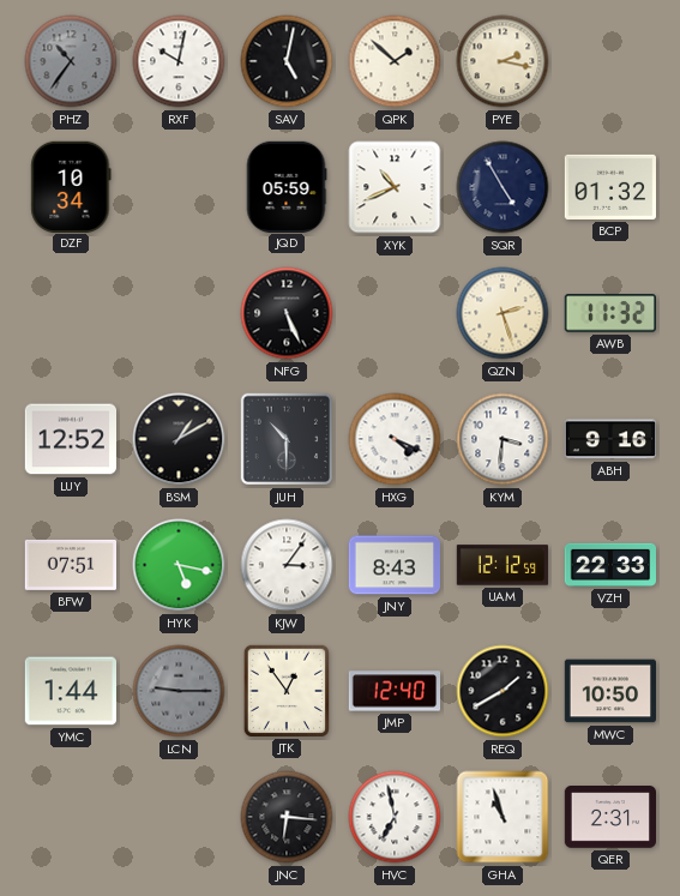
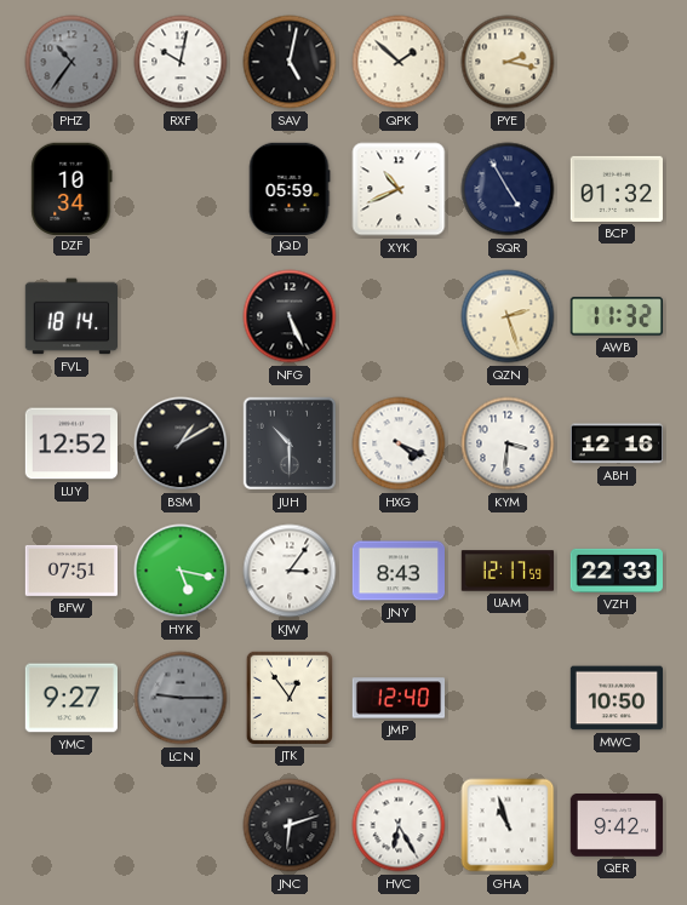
FVL: none -> 18:14
ABH: 9:16 -> 12:16
UAM: 12:12 -> 12:17
YMC: 1:44 -> 9:27
REQ: 1:40 -> none
JNC: 6:16 -> 6:12
HVC: 6:58 -> 6:25
QER: 2:31 -> 9:42
